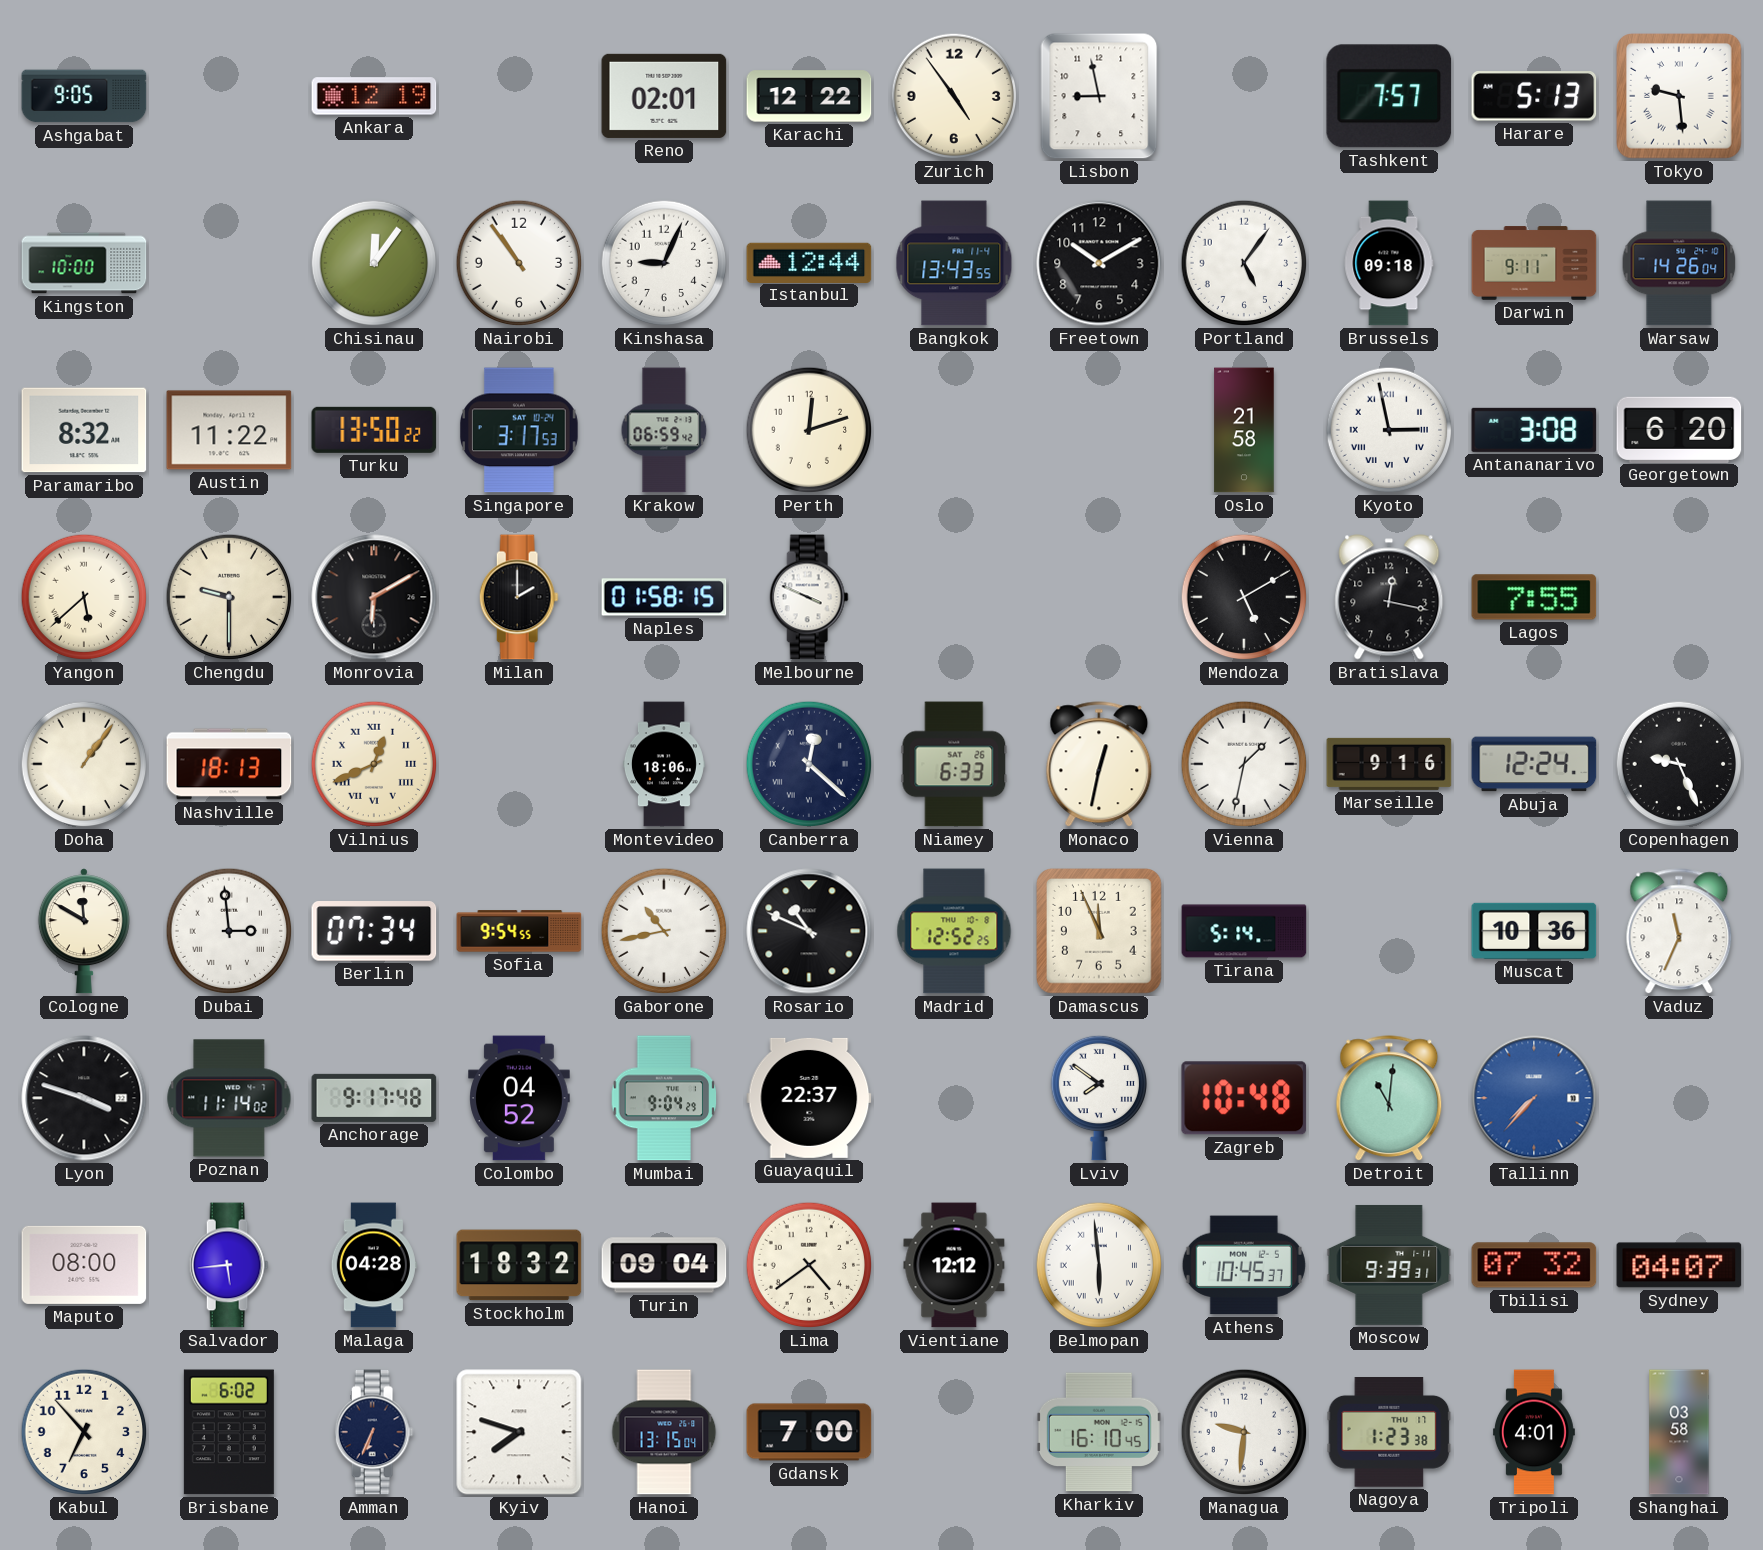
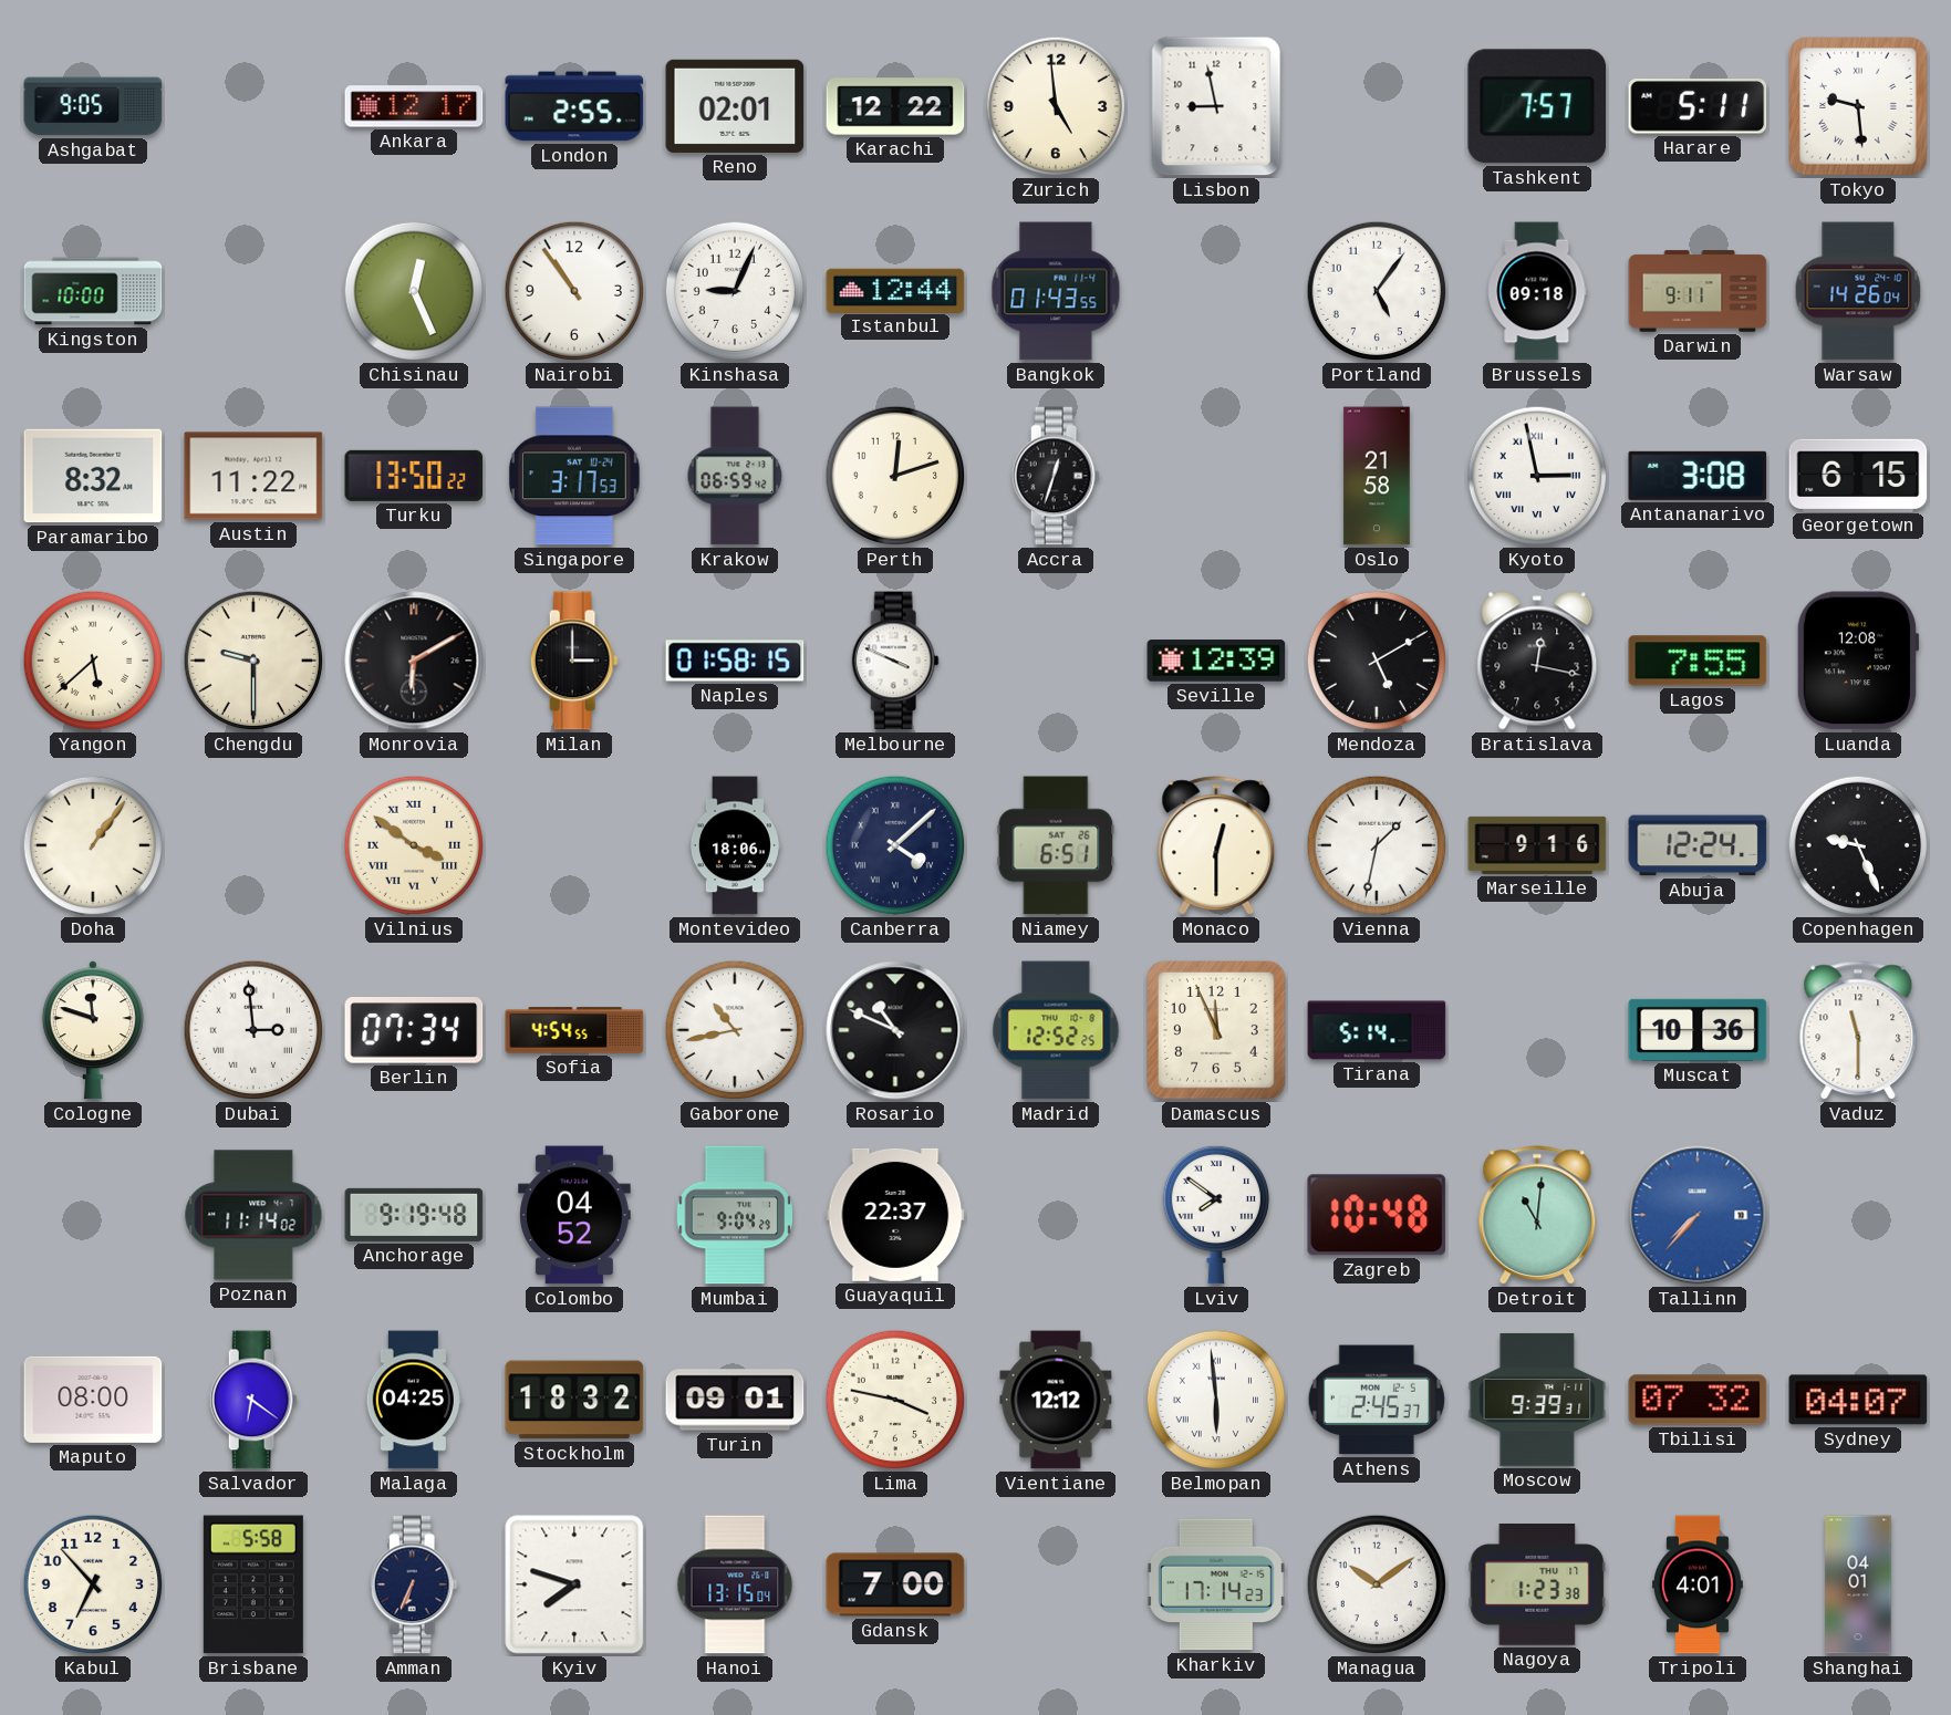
Ankara: 12:19 -> 12:17
London: none -> 2:55
Zurich: 4:54 -> 4:59
Harare: 5:13 -> 5:11
Chisinau: 12:06 -> 12:26
Bangkok: 13:43 -> 01:43
Freetown: 10:10 -> none
Accra: none -> 12:33
Georgetown: 6:20 -> 6:15
Milan: 2:00 -> 3:00
Seville: none -> 12:39
Luanda: none -> 12:08
Nashville: 18:13 -> none
Vilnius: 12:41 -> 3:51
Canberra: 12:22 -> 4:08
Niamey: 6:33 -> 6:51
Monaco: 12:32 -> 12:30
Cologne: 11:50 -> 11:48
Sofia: 9:54 -> 4:54
Vaduz: 11:34 -> 11:30
Lyon: 3:48 -> none
Anchorage: 9:17 -> 9:19
Salvador: 5:44 -> 6:21
Malaga: 04:28 -> 04:25
Turin: 09:04 -> 09:01
Lima: 4:39 -> 3:47
Athens: 10:45 -> 2:45
Brisbane: 6:02 -> 5:58
Kharkiv: 16:10 -> 17:14
Managua: 9:31 -> 10:09
Shanghai: 03:58 -> 04:01
